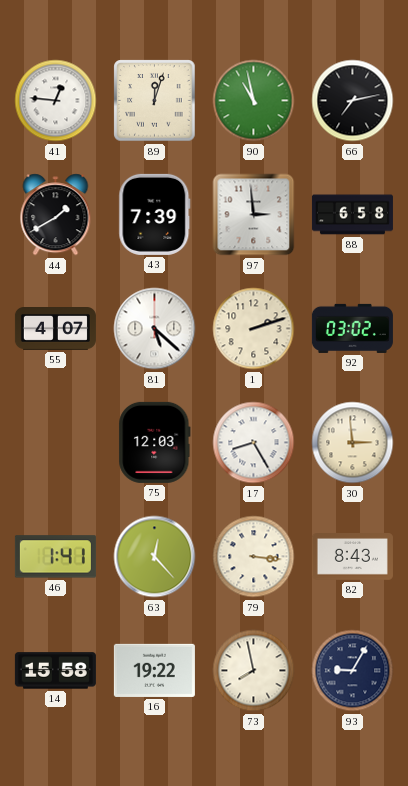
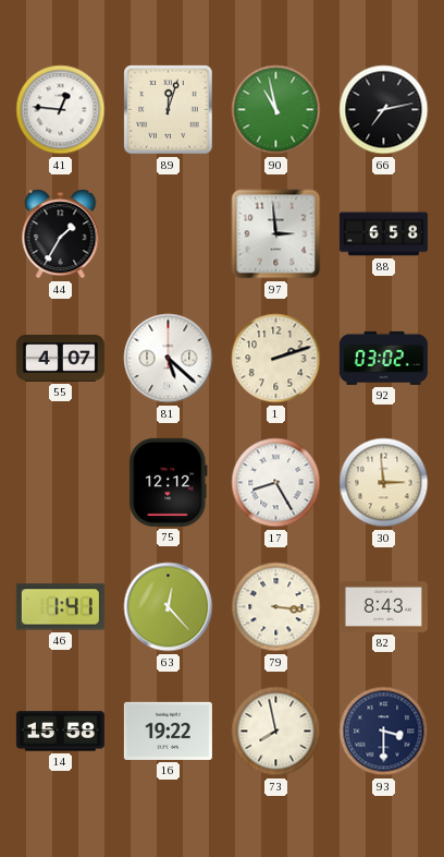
44: 1:40 -> 1:35
43: 7:39 -> none
75: 12:03 -> 12:12
93: 9:05 -> 3:30
